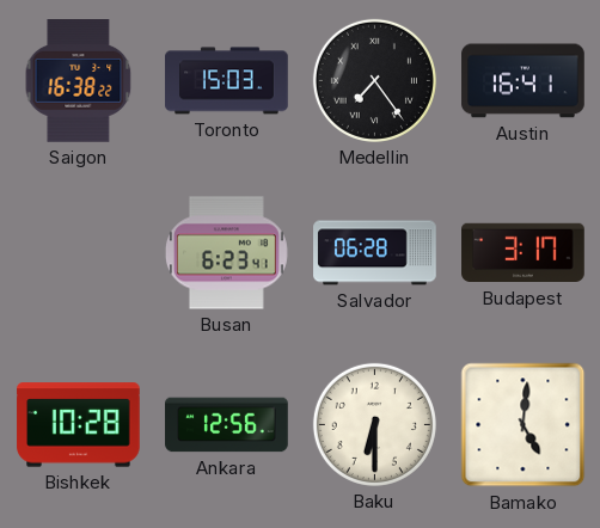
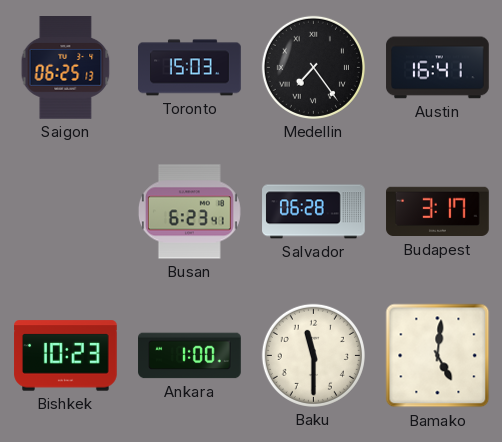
Saigon: 16:38 -> 06:25
Bishkek: 10:28 -> 10:23
Ankara: 12:56 -> 1:00
Baku: 6:30 -> 11:30
